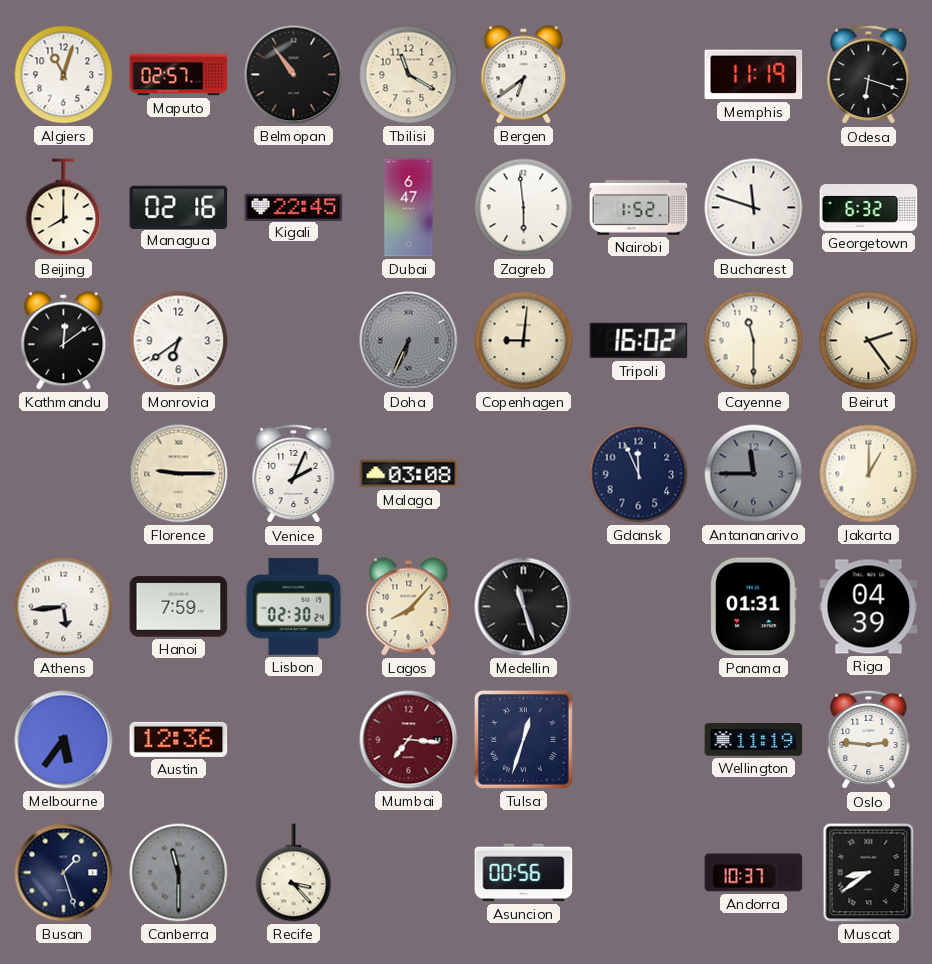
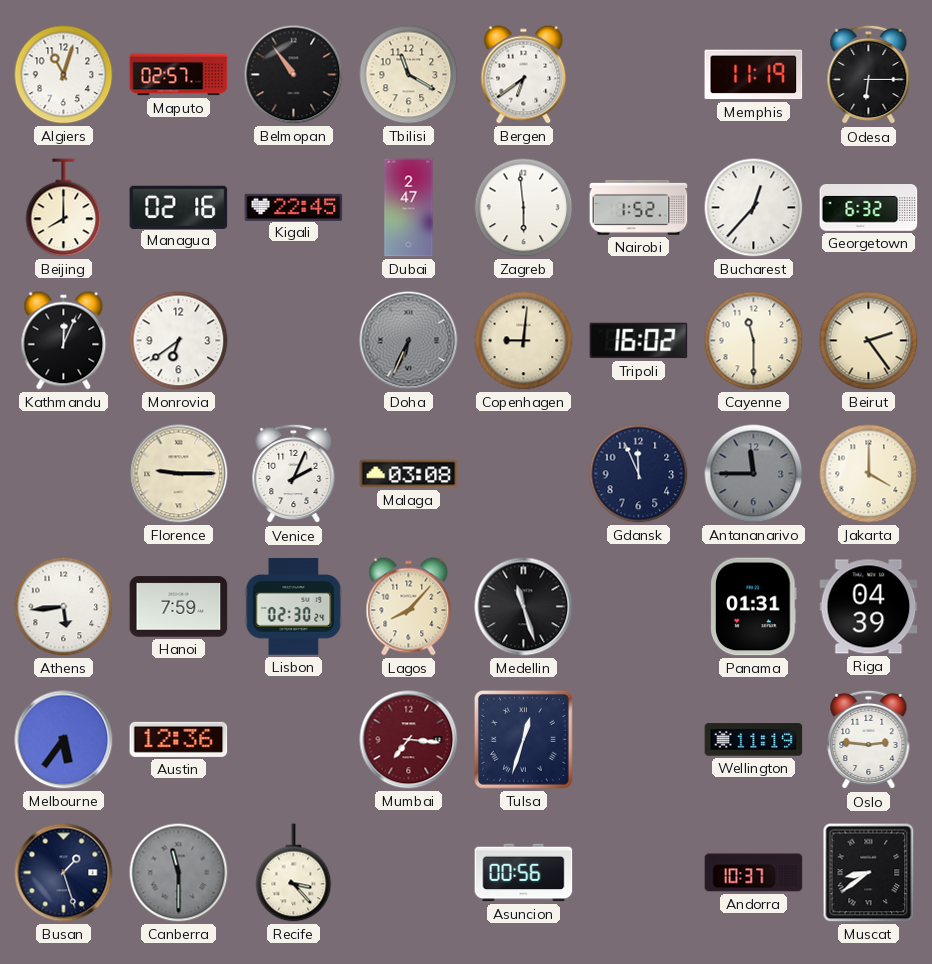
Odesa: 6:18 -> 6:15
Dubai: 6:47 -> 2:47
Bucharest: 11:48 -> 12:37
Kathmandu: 12:09 -> 12:04
Jakarta: 1:00 -> 4:00
